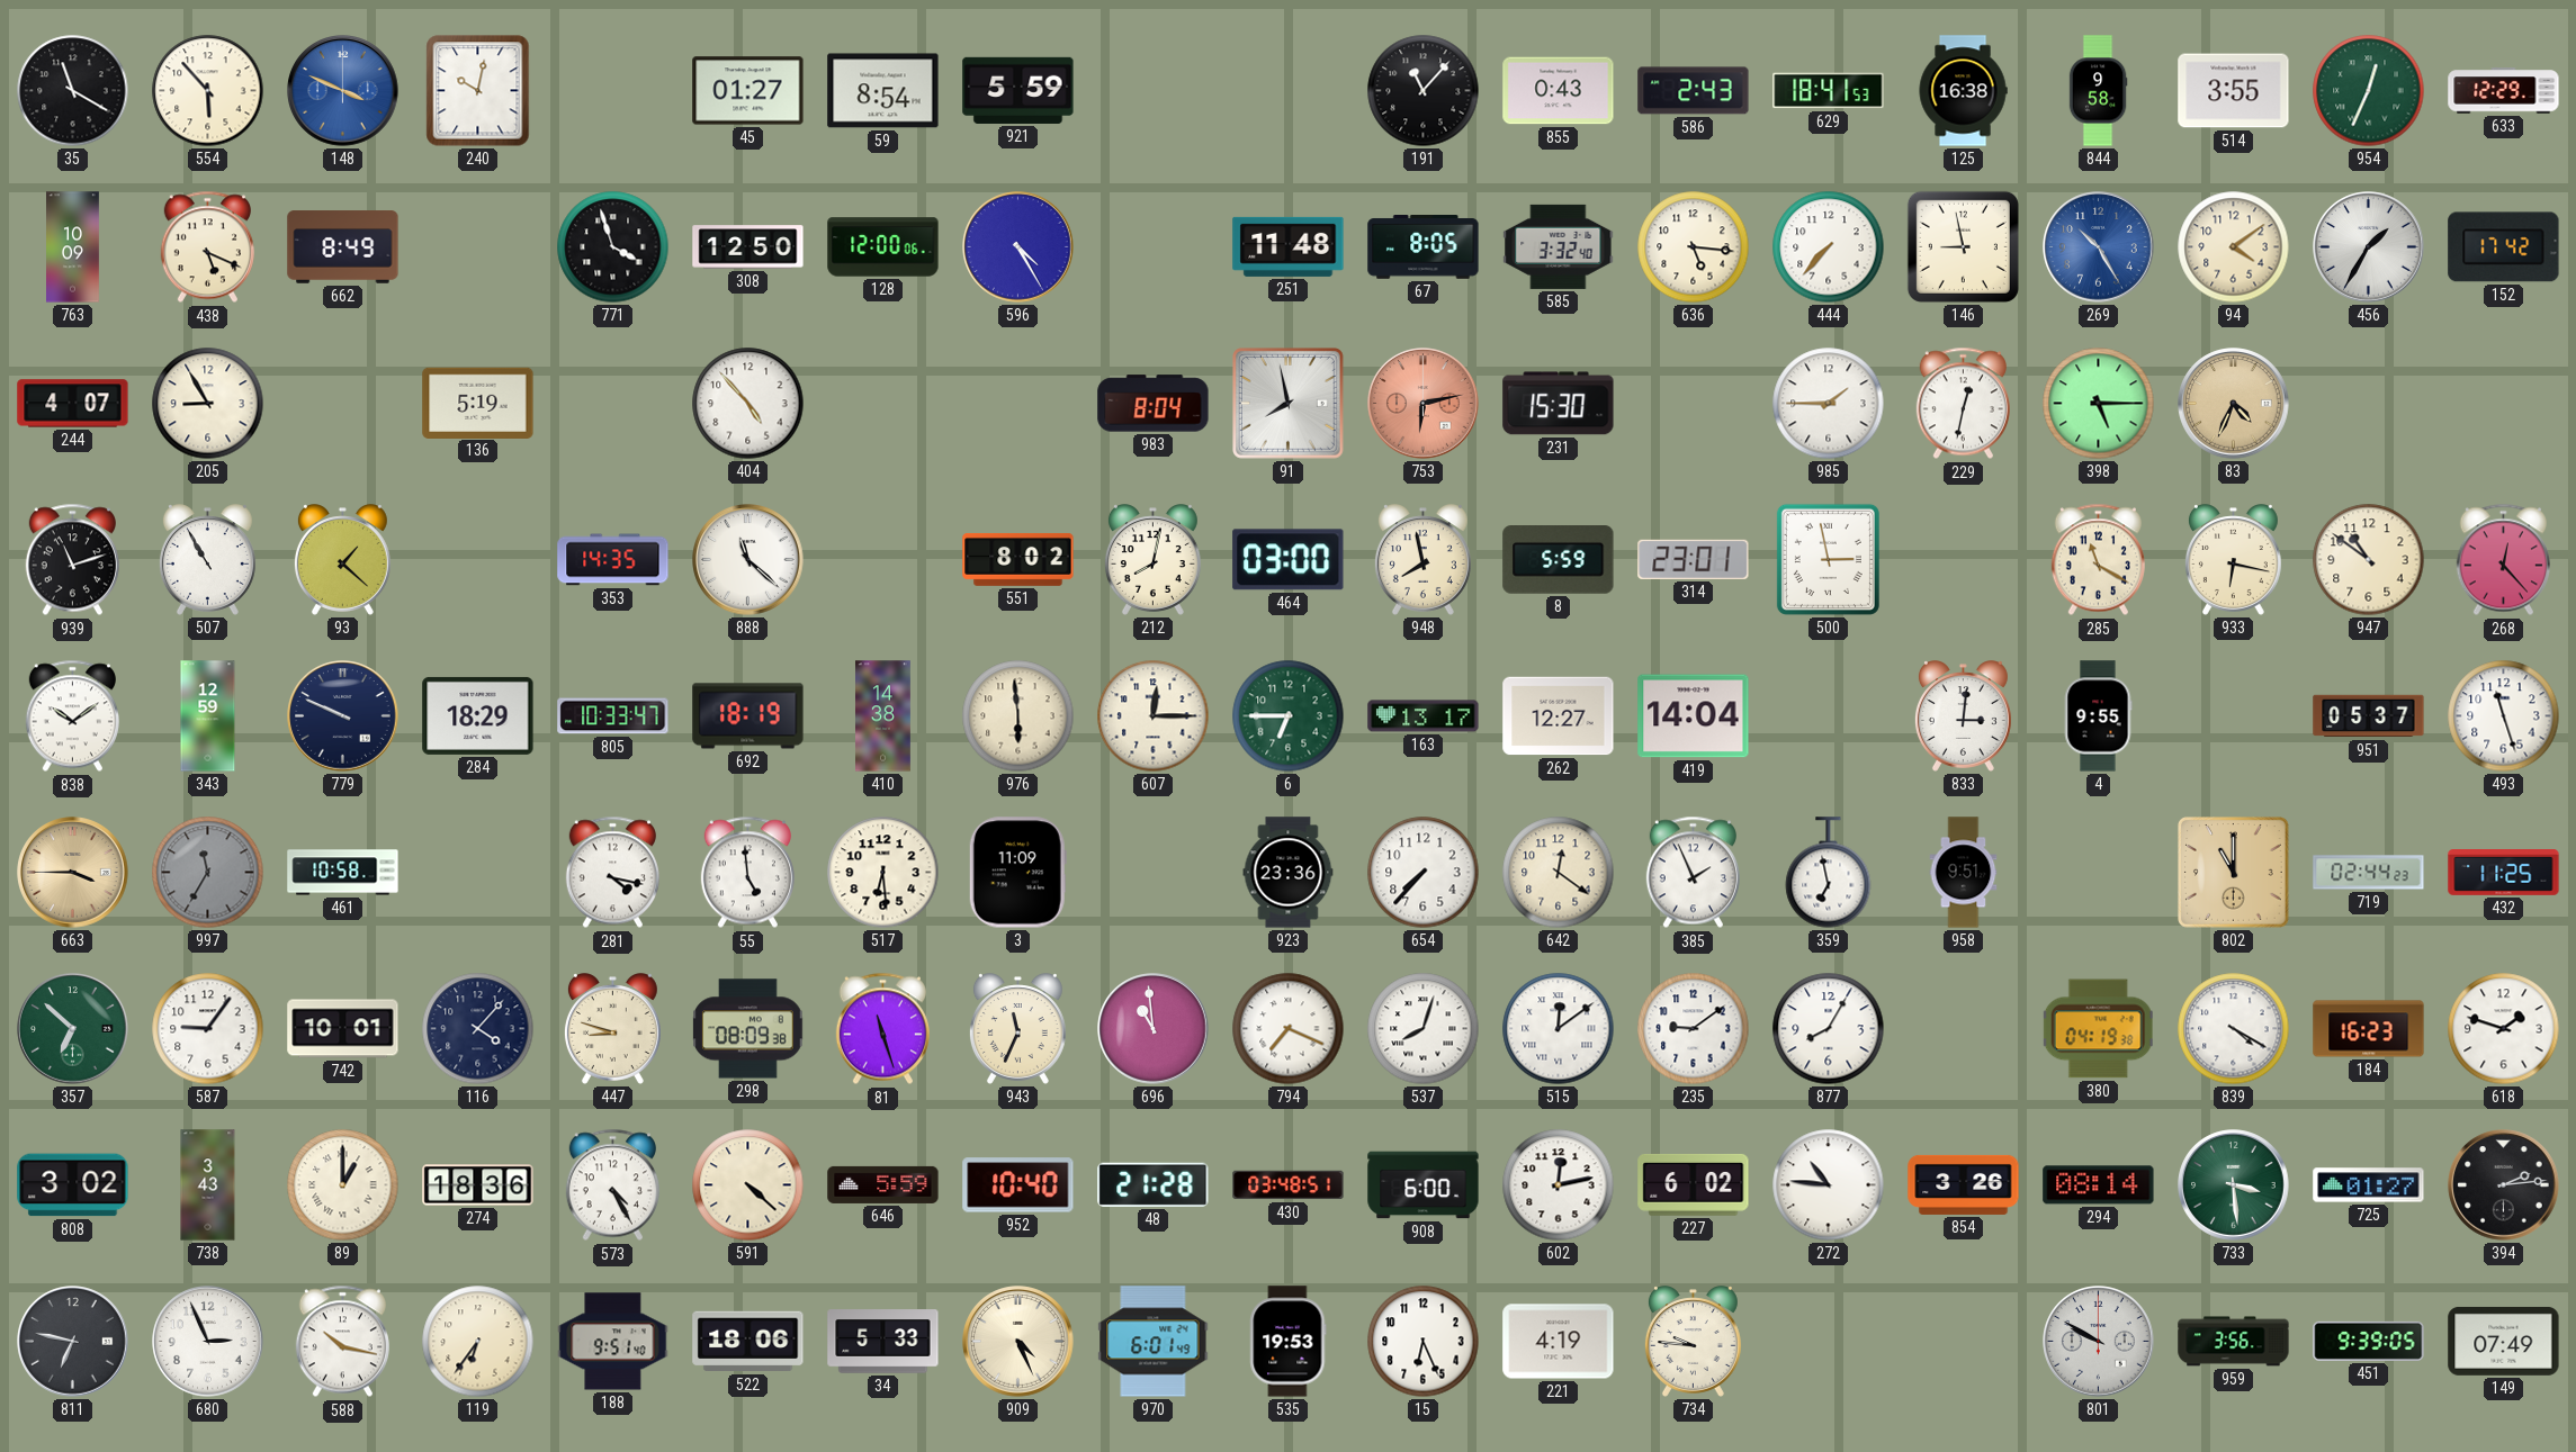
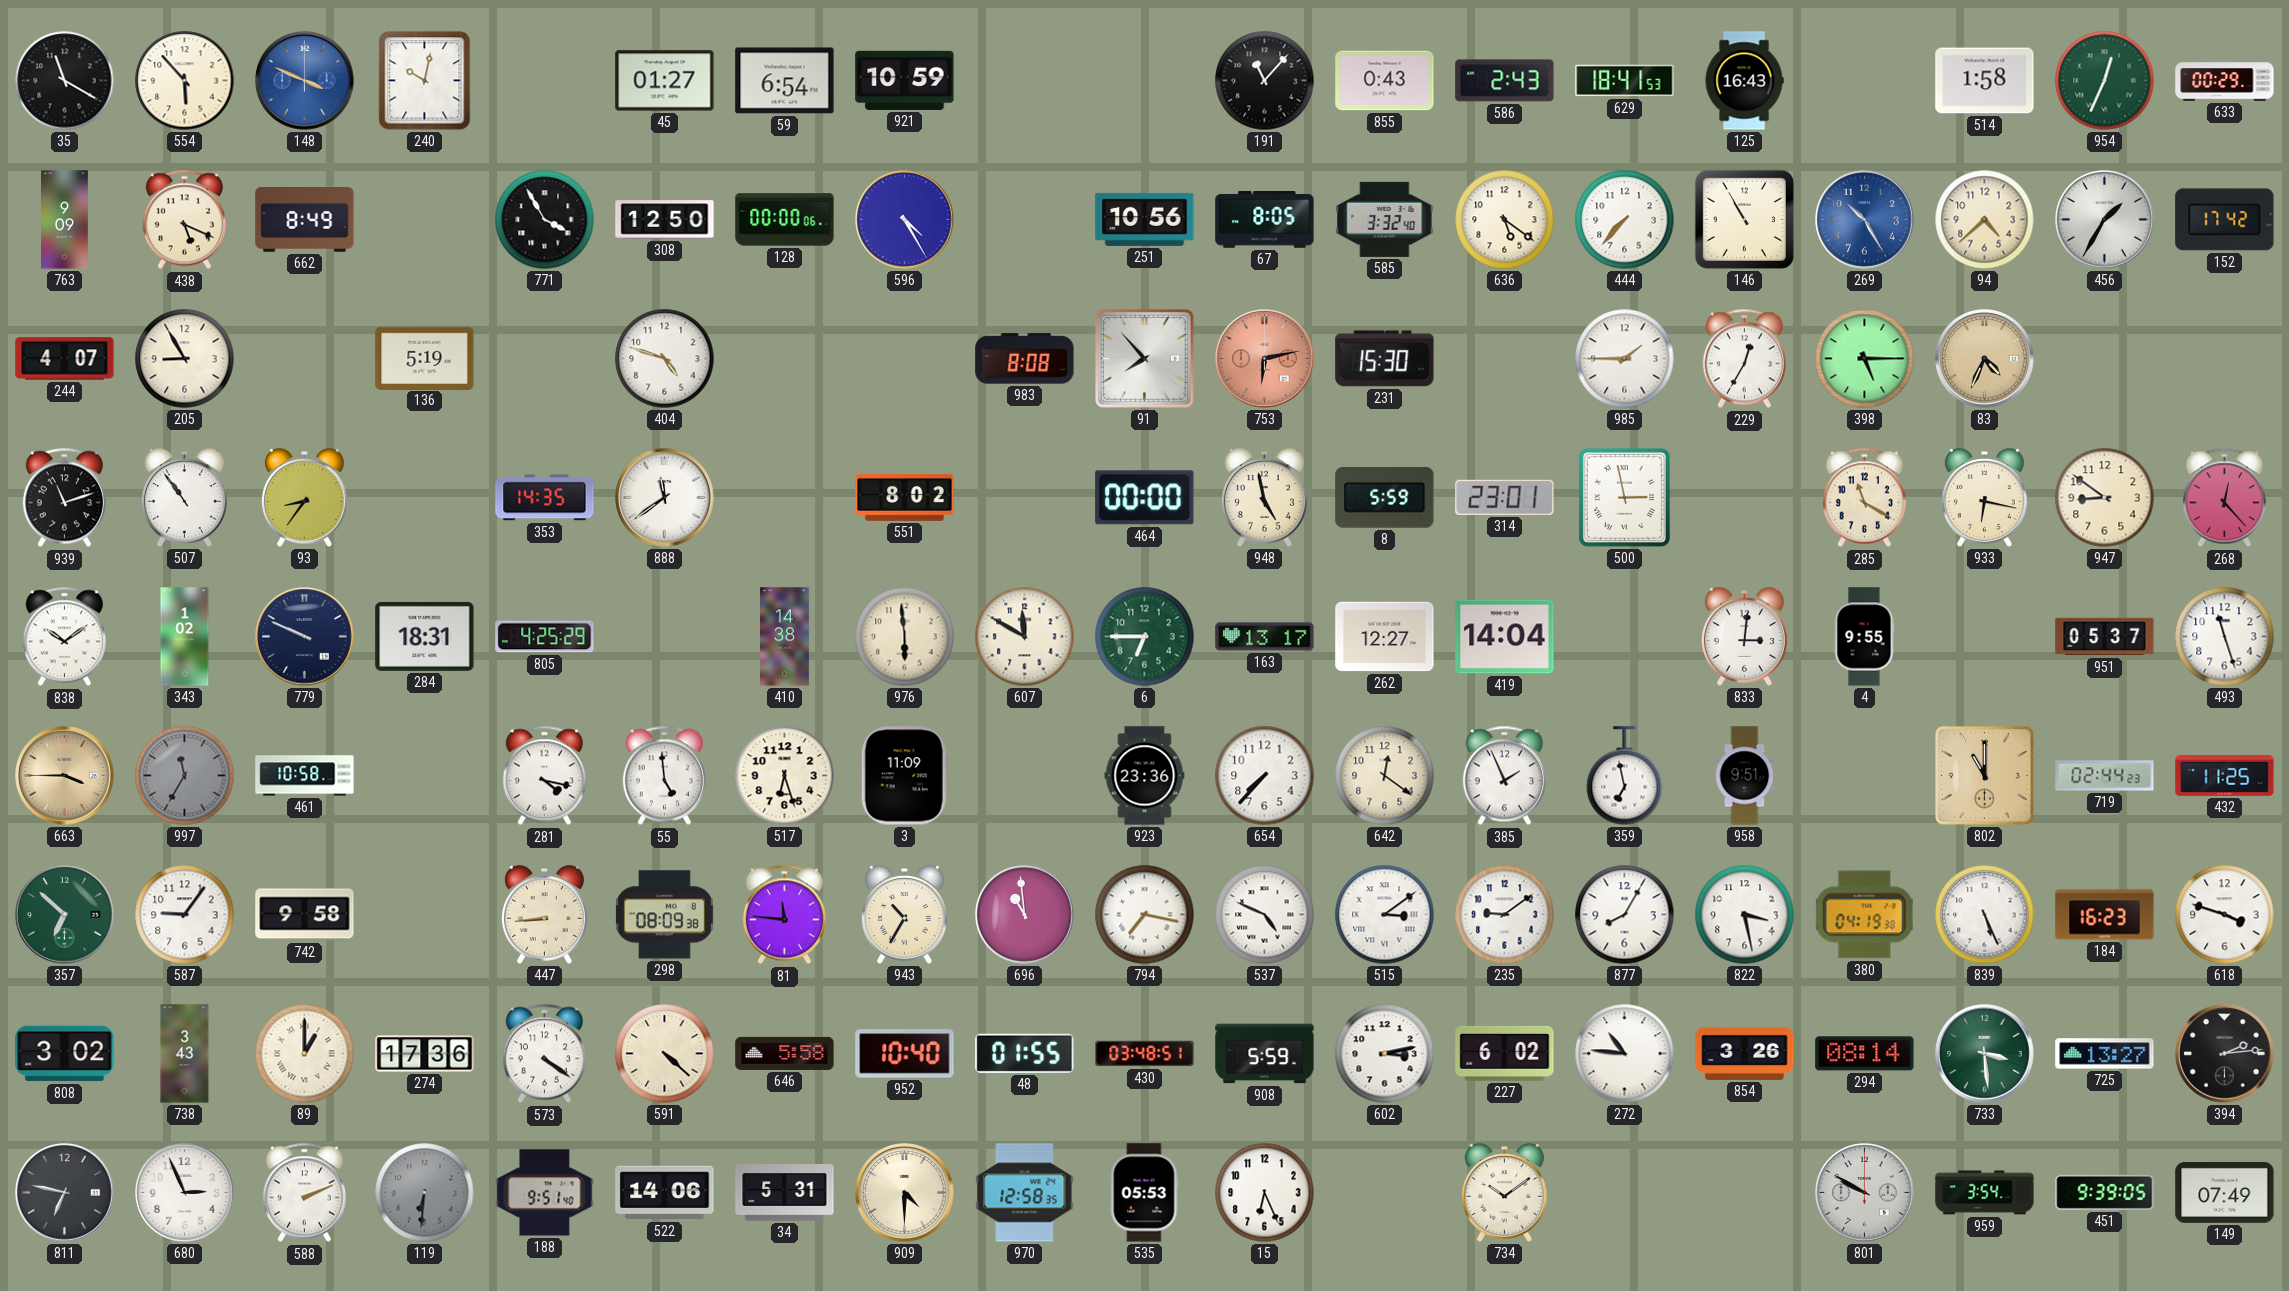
59: 8:54 -> 6:54
921: 5:59 -> 10:59
125: 16:38 -> 16:43
844: 9:58 -> none
514: 3:55 -> 1:58
633: 12:29 -> 00:29
763: 10:09 -> 9:09
771: 3:57 -> 3:55
128: 12:00 -> 00:00
251: 11:48 -> 10:56
636: 5:16 -> 5:21
146: 8:58 -> 10:55
94: 4:09 -> 4:38
404: 4:53 -> 4:48
983: 8:04 -> 8:08
91: 7:58 -> 7:53
229: 12:32 -> 12:35
507: 10:55 -> 10:54
93: 1:22 -> 8:36
888: 11:22 -> 11:39
212: 8:02 -> none
464: 03:00 -> 00:00
948: 7:58 -> 4:58
947: 10:51 -> 8:51
343: 12:59 -> 1:02
284: 18:29 -> 18:31
805: 10:33 -> 4:25
692: 18:19 -> none
607: 12:15 -> 11:50
517: 6:29 -> 6:27
742: 10:01 -> 9:58
116: 4:07 -> none
447: 8:48 -> 8:44
81: 11:27 -> 11:46
943: 11:34 -> 10:35
794: 7:19 -> 7:17
537: 8:03 -> 4:49
515: 12:09 -> 3:09
822: none -> 3:28
839: 4:20 -> 5:26
618: 1:48 -> 3:48
274: 18:36 -> 17:36
573: 4:25 -> 4:21
646: 5:59 -> 5:58
48: 21:28 -> 01:55
908: 6:00 -> 5:59
602: 12:13 -> 3:13
725: 01:27 -> 13:27
588: 10:17 -> 2:11
119: 6:36 -> 6:31
119 dial: cream -> grey
522: 18:06 -> 14:06
34: 5:33 -> 5:31
909: 4:26 -> 4:30
970: 6:01 -> 12:58
535: 19:53 -> 05:53
221: 4:19 -> none
734: 9:46 -> 10:09
959: 3:56 -> 3:54
